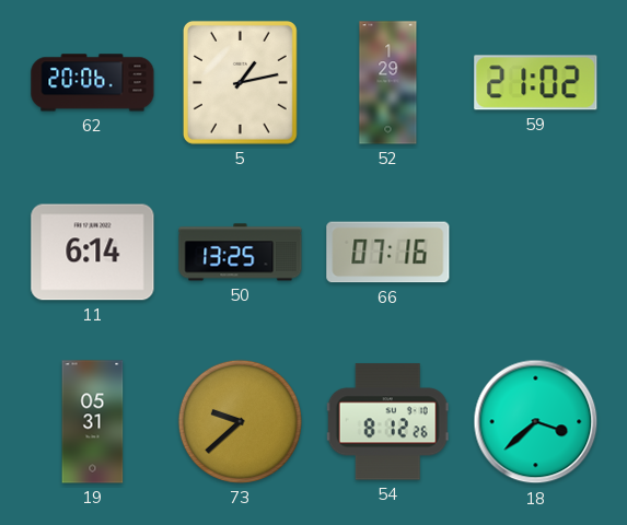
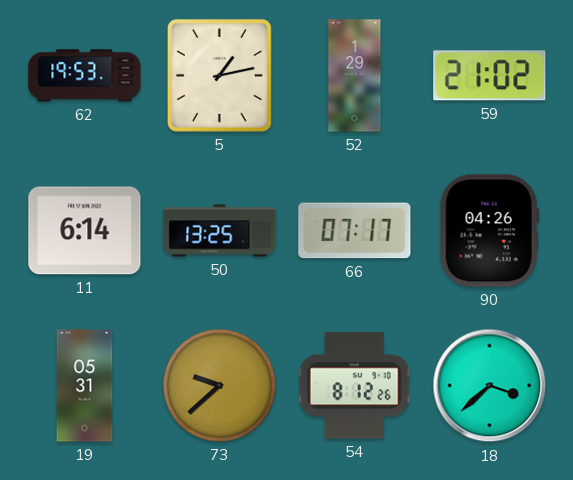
62: 20:06 -> 19:53
66: 07:16 -> 07:17
90: none -> 04:26
